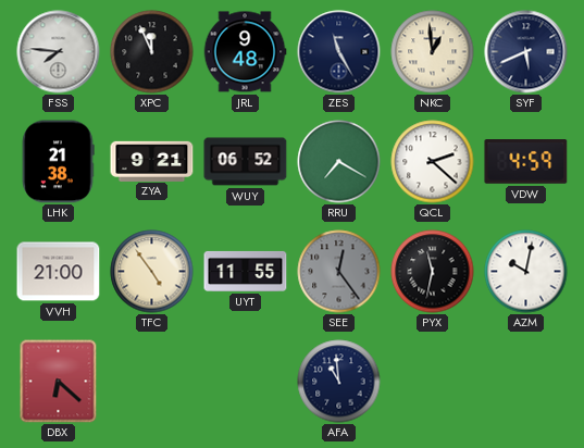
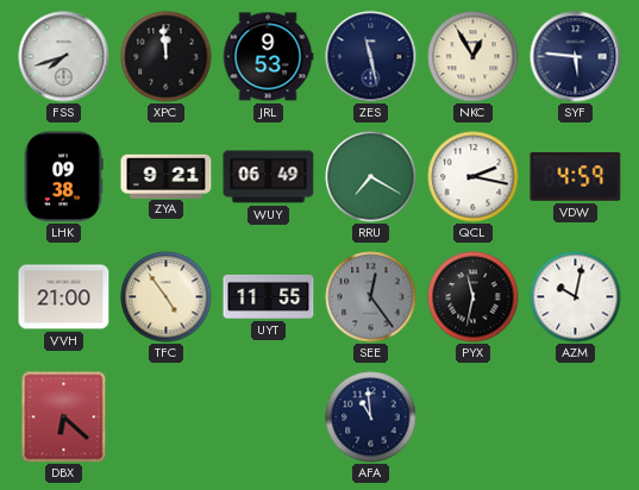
FSS: 7:46 -> 7:42
XPC: 11:56 -> 11:59
JRL: 9:48 -> 9:53
ZES: 11:25 -> 11:28
NKC: 12:59 -> 12:55
SYF: 5:41 -> 5:46
LHK: 21:38 -> 09:38
WUY: 06:52 -> 06:49
QCL: 2:22 -> 2:17
